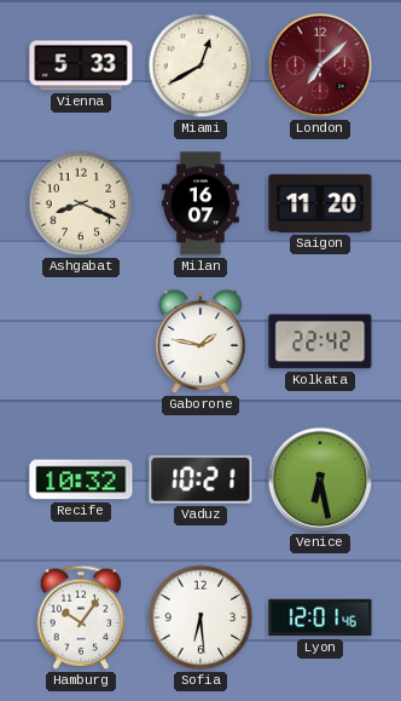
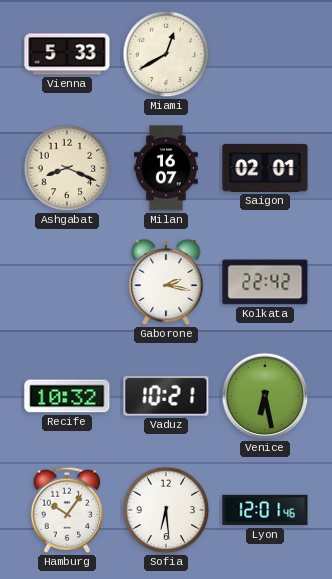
London: 7:08 -> none
Saigon: 11:20 -> 02:01
Gaborone: 1:47 -> 2:17
